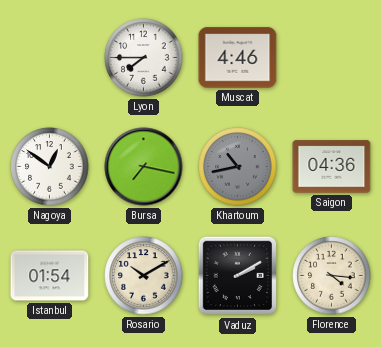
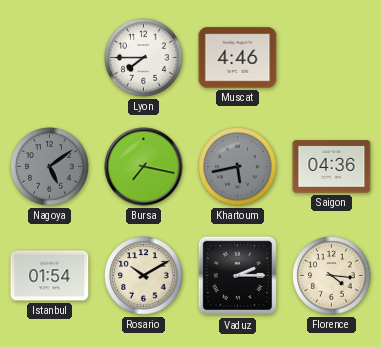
Nagoya: 12:51 -> 5:09
Nagoya dial: white -> grey
Khartoum: 10:43 -> 5:43
Vaduz: 2:10 -> 2:15
